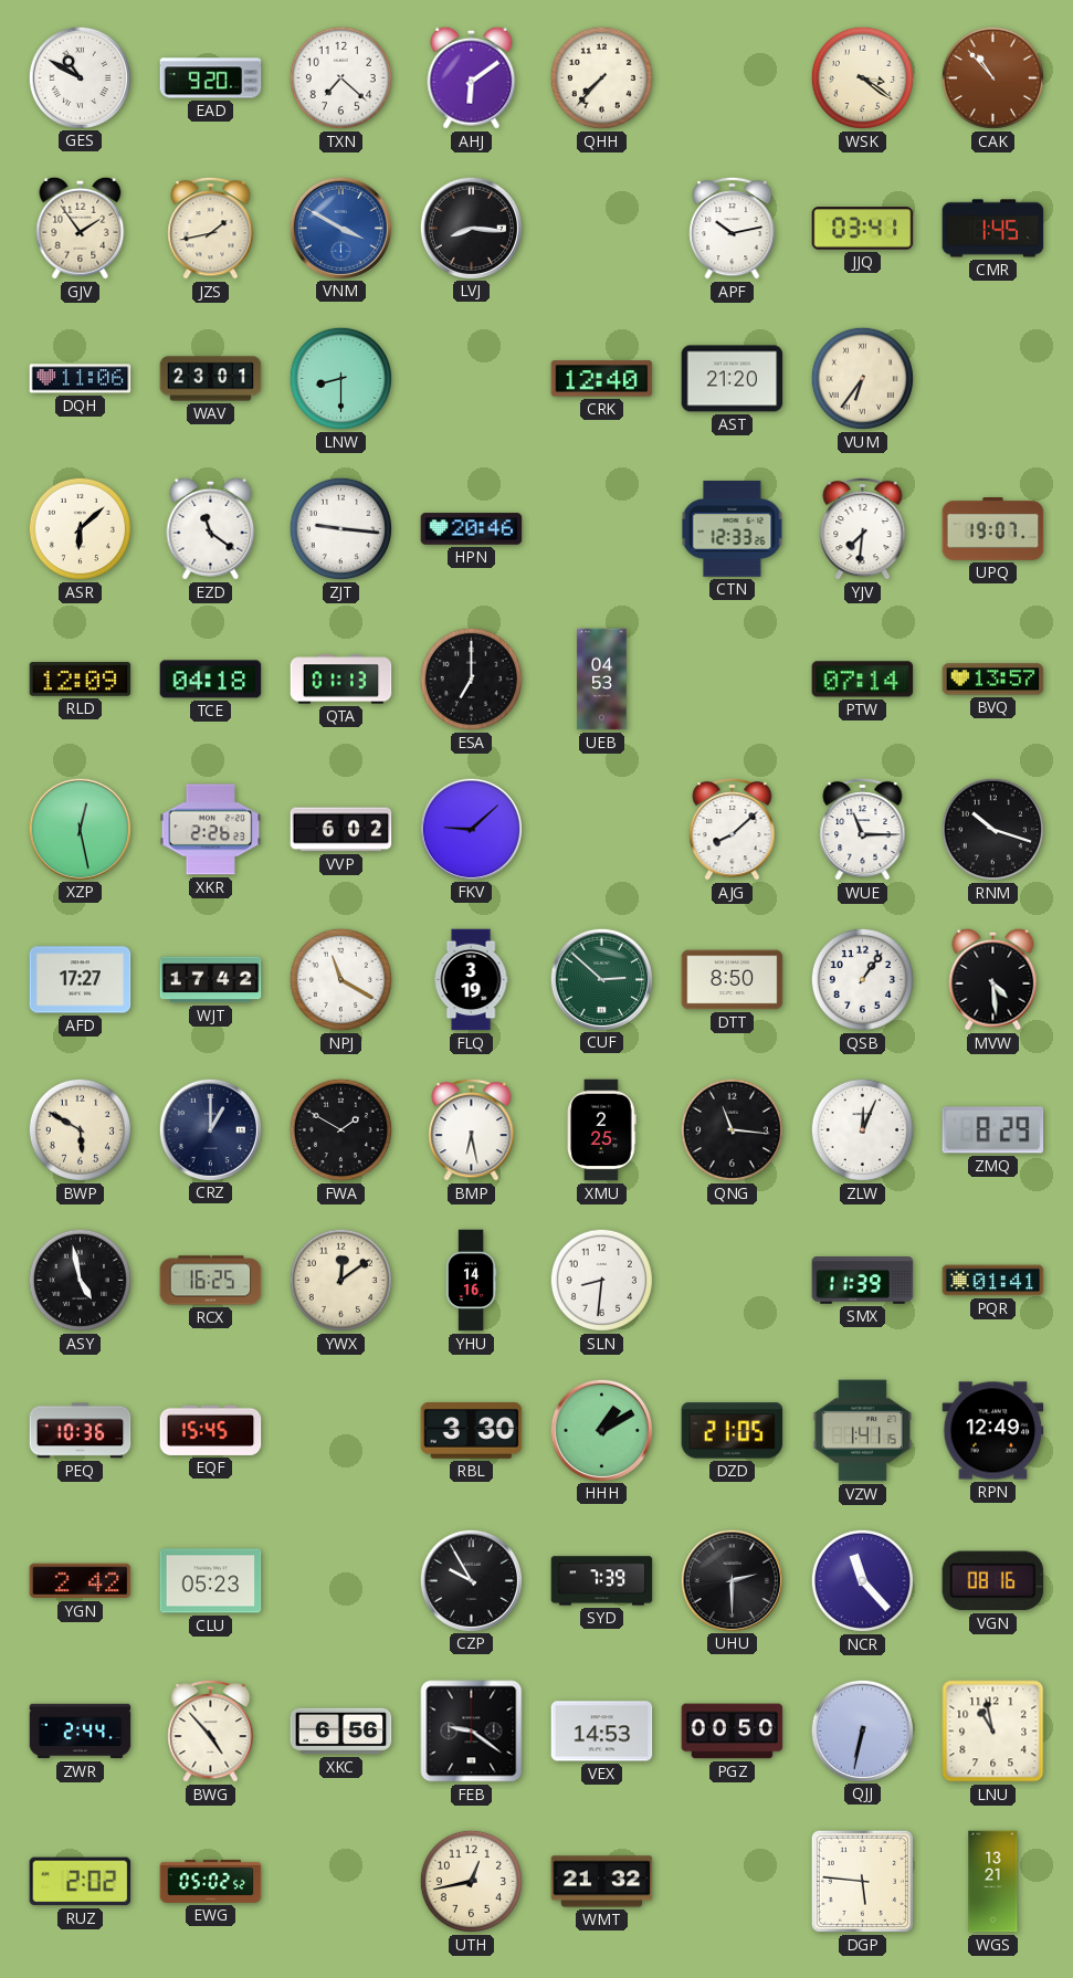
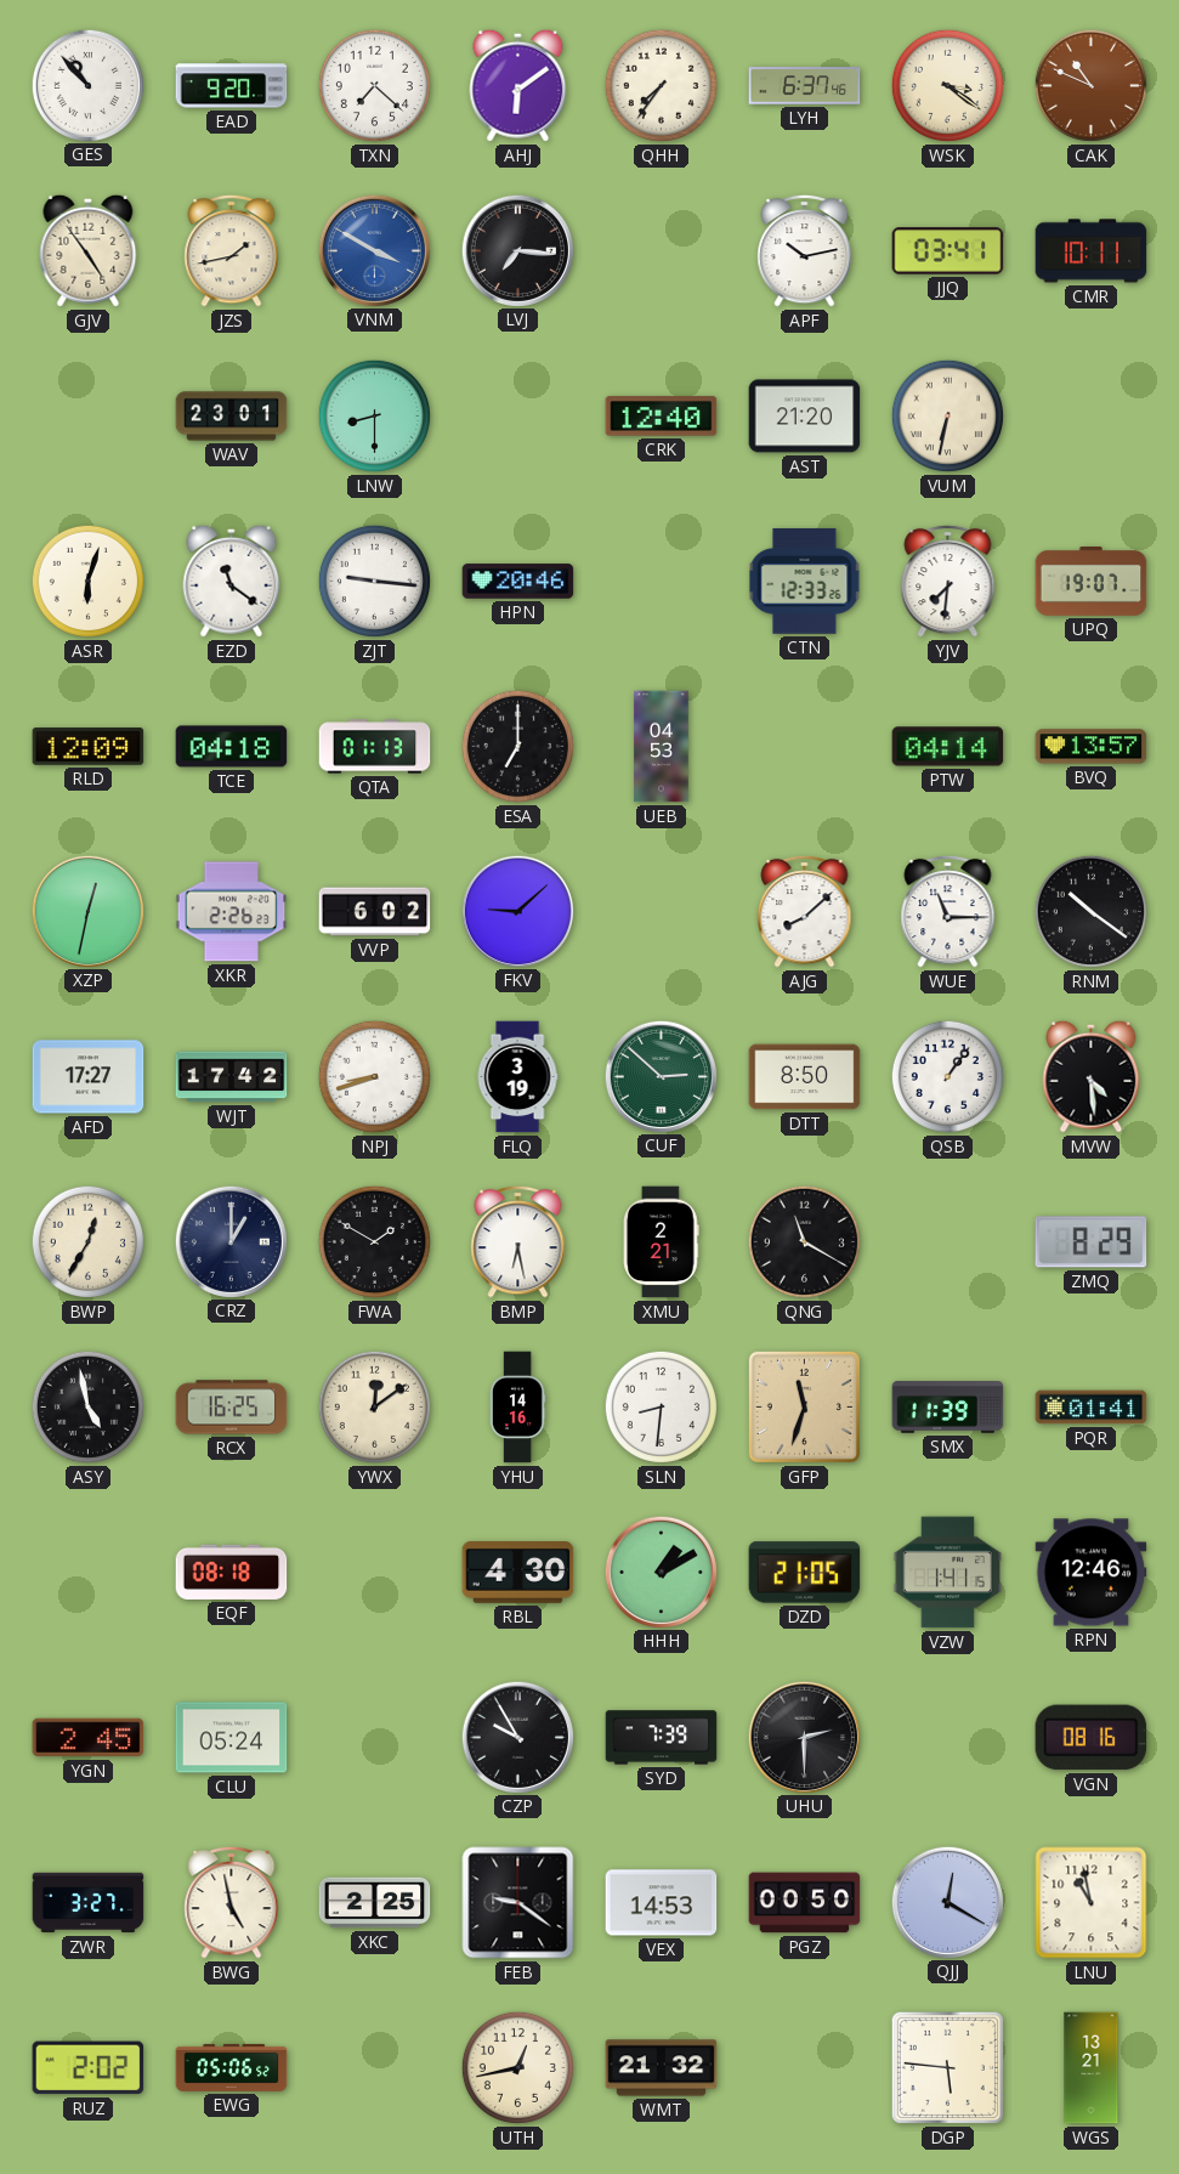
GES: 10:50 -> 10:53
QHH: 7:37 -> 7:36
LYH: none -> 6:37
CAK: 10:53 -> 10:49
GJV: 1:54 -> 4:54
LVJ: 8:16 -> 7:16
CMR: 1:45 -> 10:11
DQH: 11:06 -> none
VUM: 6:36 -> 6:32
ASR: 6:08 -> 6:03
PTW: 07:14 -> 04:14
XZP: 12:28 -> 12:32
RNM: 10:18 -> 10:21
NPJ: 11:20 -> 8:42
BWP: 5:50 -> 12:35
XMU: 2:25 -> 2:21
QNG: 11:16 -> 11:20
ZLW: 12:04 -> none
GFP: none -> 11:33
PEQ: 10:36 -> none
EQF: 15:45 -> 08:18
RBL: 3:30 -> 4:30
RPN: 12:49 -> 12:46
YGN: 2:42 -> 2:45
CLU: 05:23 -> 05:24
NCR: 11:23 -> none
ZWR: 2:44 -> 3:27
BWG: 4:53 -> 4:58
XKC: 6:56 -> 2:25
QJJ: 6:32 -> 12:20
EWG: 05:02 -> 05:06
